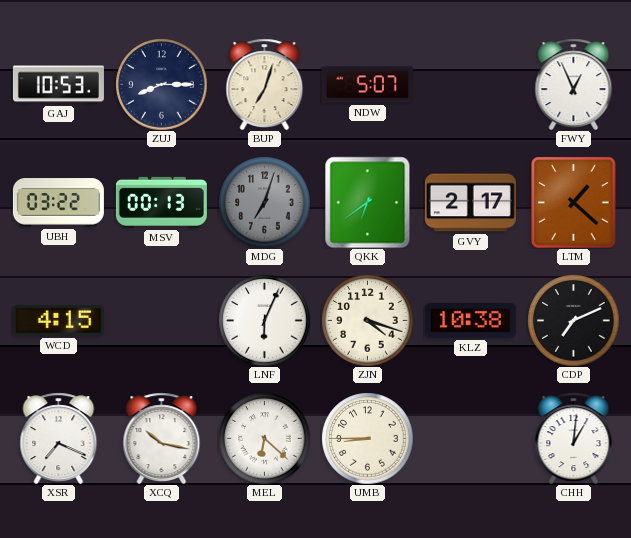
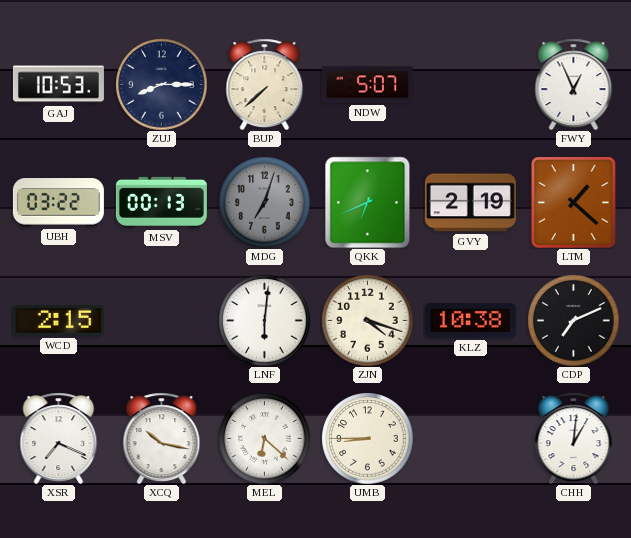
BUP: 7:03 -> 7:38
QKK: 6:39 -> 6:41
GVY: 2:17 -> 2:19
WCD: 4:15 -> 2:15
LNF: 6:04 -> 6:01
